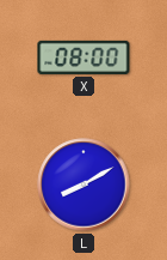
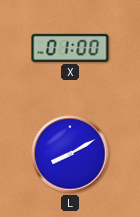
X: 08:00 -> 01:00
